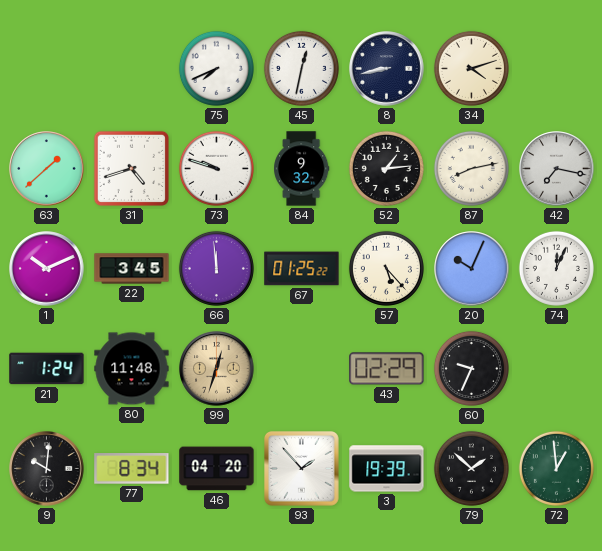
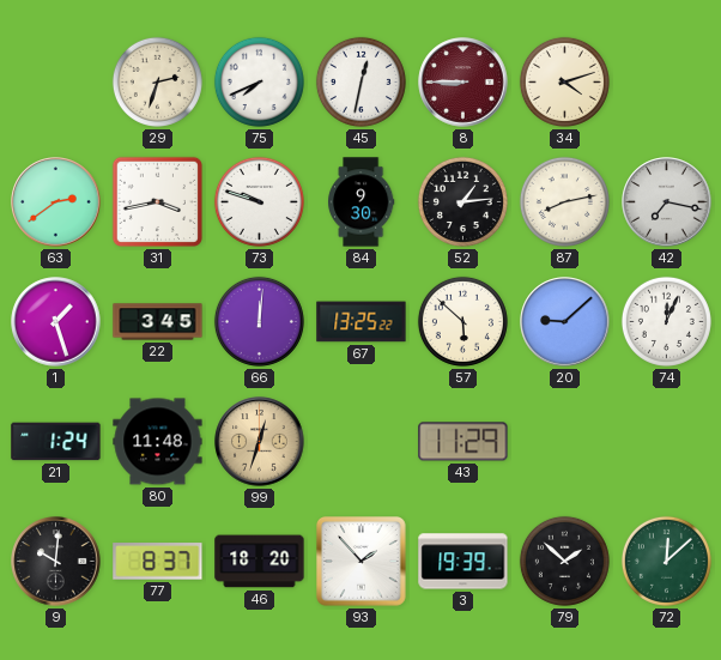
29: none -> 2:33
8: 8:43 -> 8:45
8 dial: navy -> burgundy
63: 1:38 -> 2:39
31: 4:42 -> 3:43
84: 9:32 -> 9:30
1: 10:11 -> 1:27
66: 11:59 -> 12:01
67: 01:25 -> 13:25
57: 5:23 -> 5:52
20: 10:04 -> 9:08
43: 02:29 -> 11:29
60: 9:34 -> none
77: 8:34 -> 8:37
46: 04:20 -> 18:20
72: 12:59 -> 12:08
